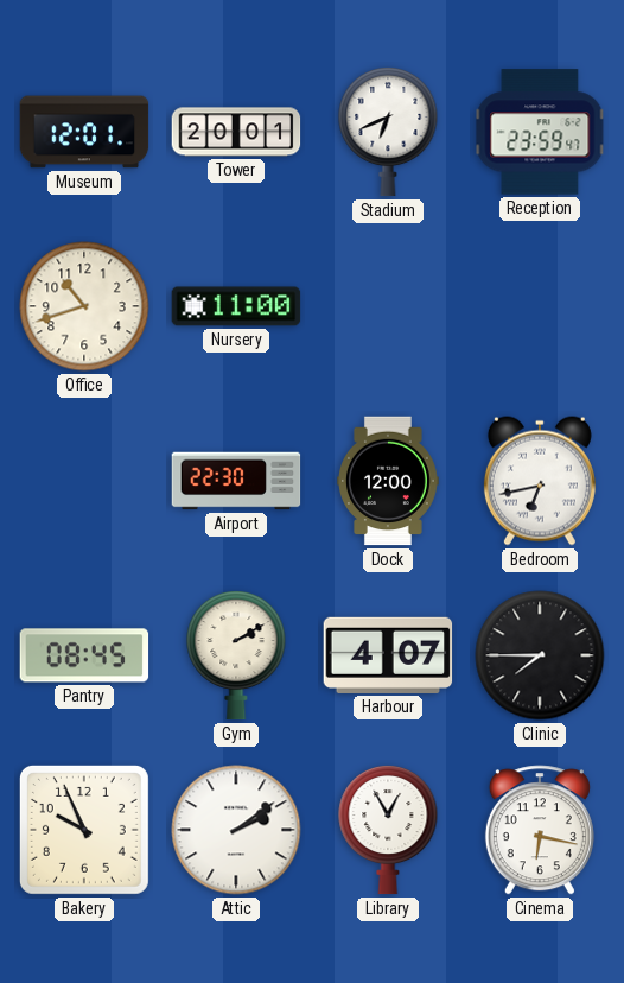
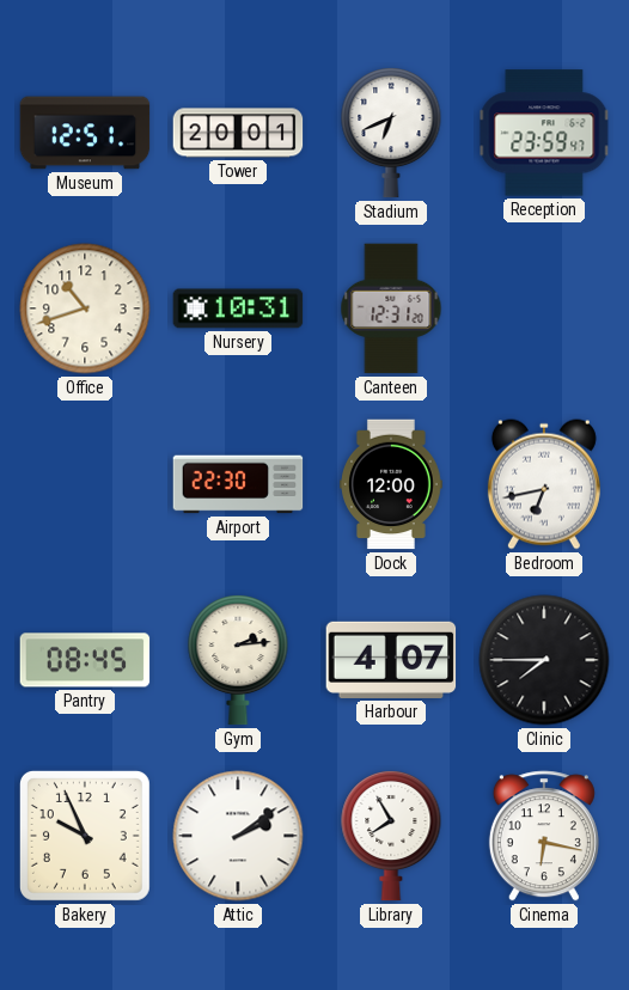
Museum: 12:01 -> 12:51
Nursery: 11:00 -> 10:31
Canteen: none -> 12:31
Gym: 2:10 -> 2:14
Library: 12:55 -> 7:55
